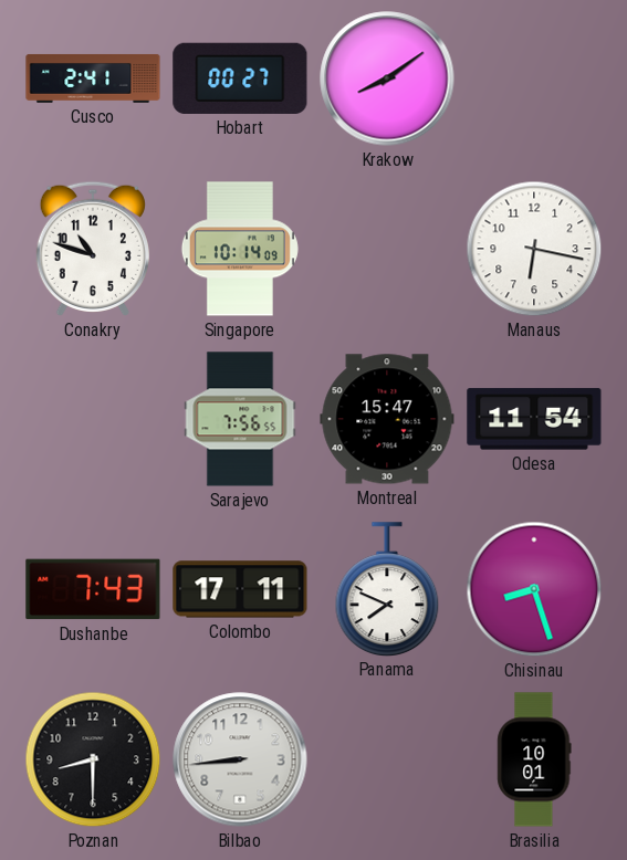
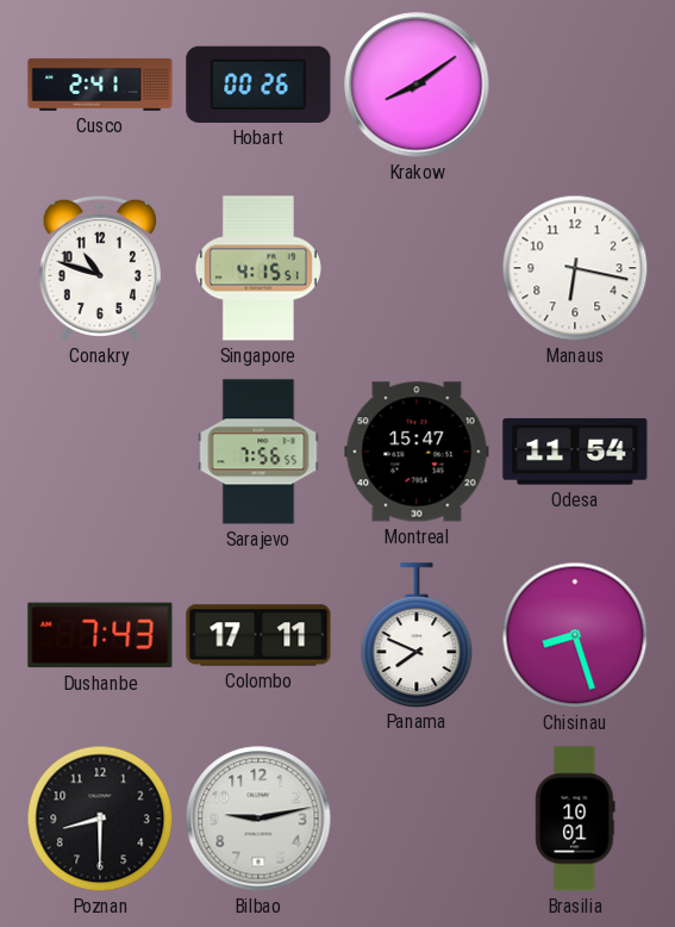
Hobart: 00:27 -> 00:26
Singapore: 10:14 -> 4:15
Bilbao: 8:44 -> 9:13
